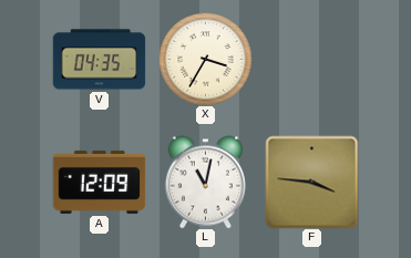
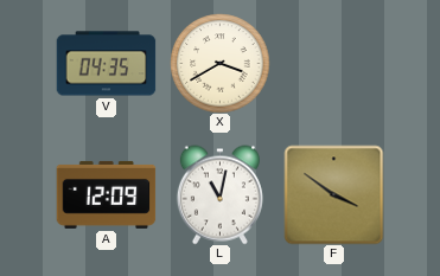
X: 3:35 -> 3:40
F: 3:46 -> 3:51
